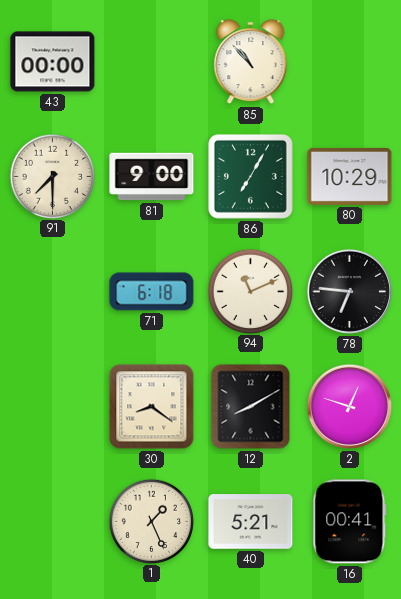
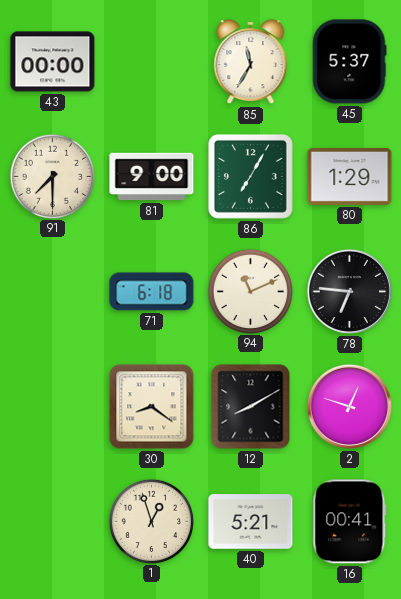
85: 10:53 -> 11:35
45: none -> 5:37
80: 10:29 -> 1:29
1: 1:26 -> 12:57
